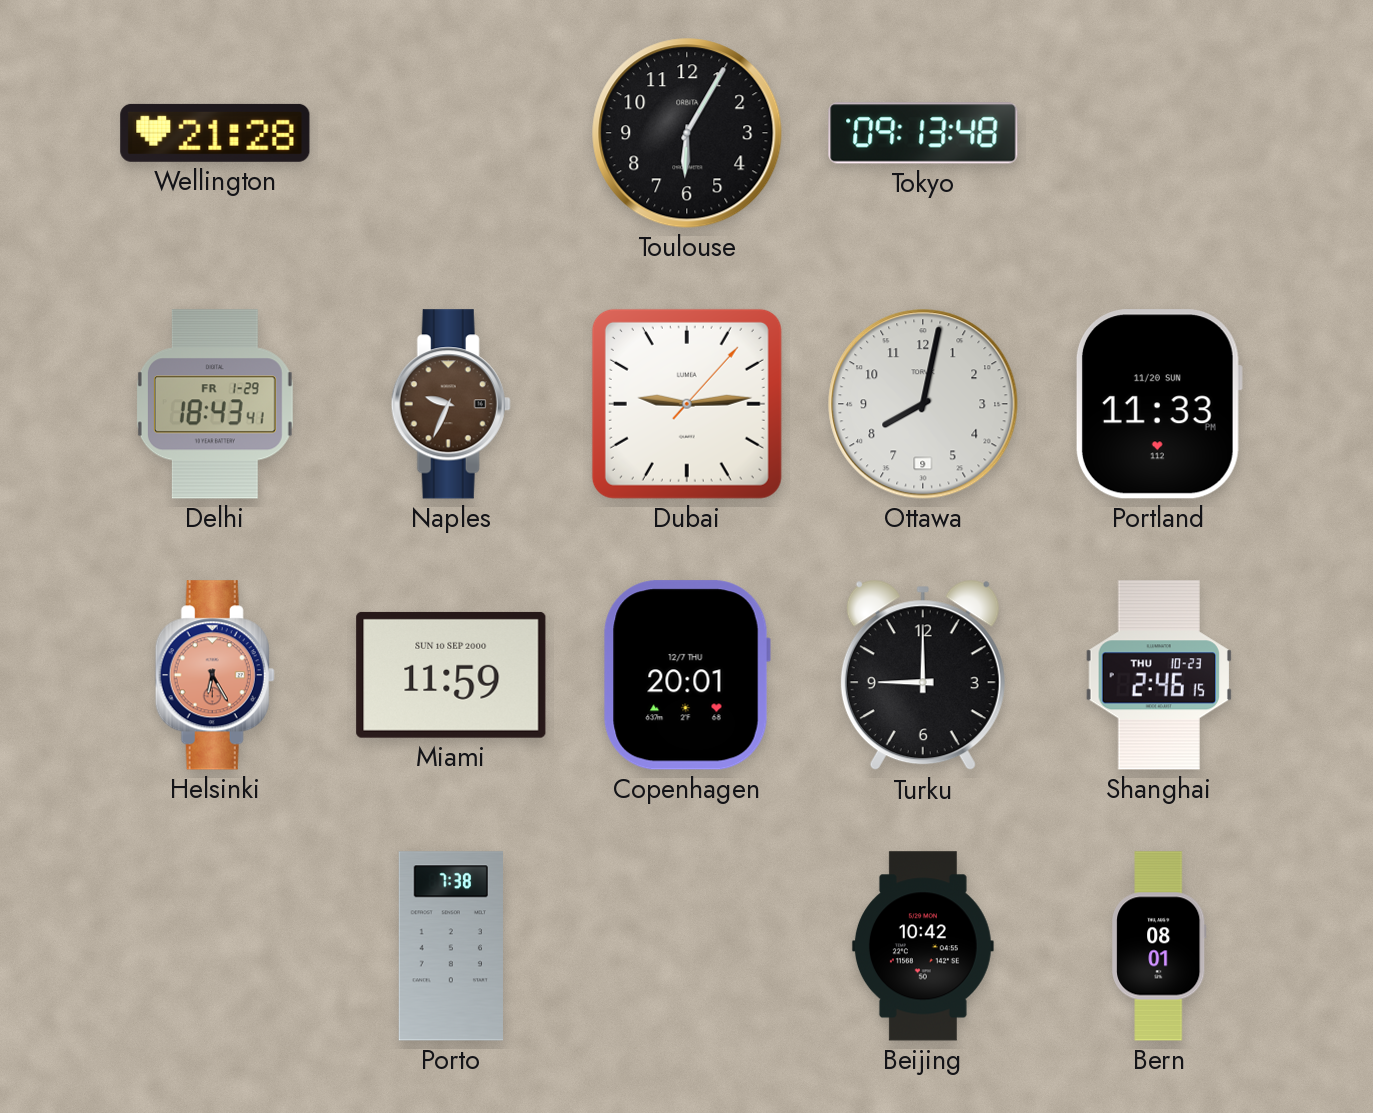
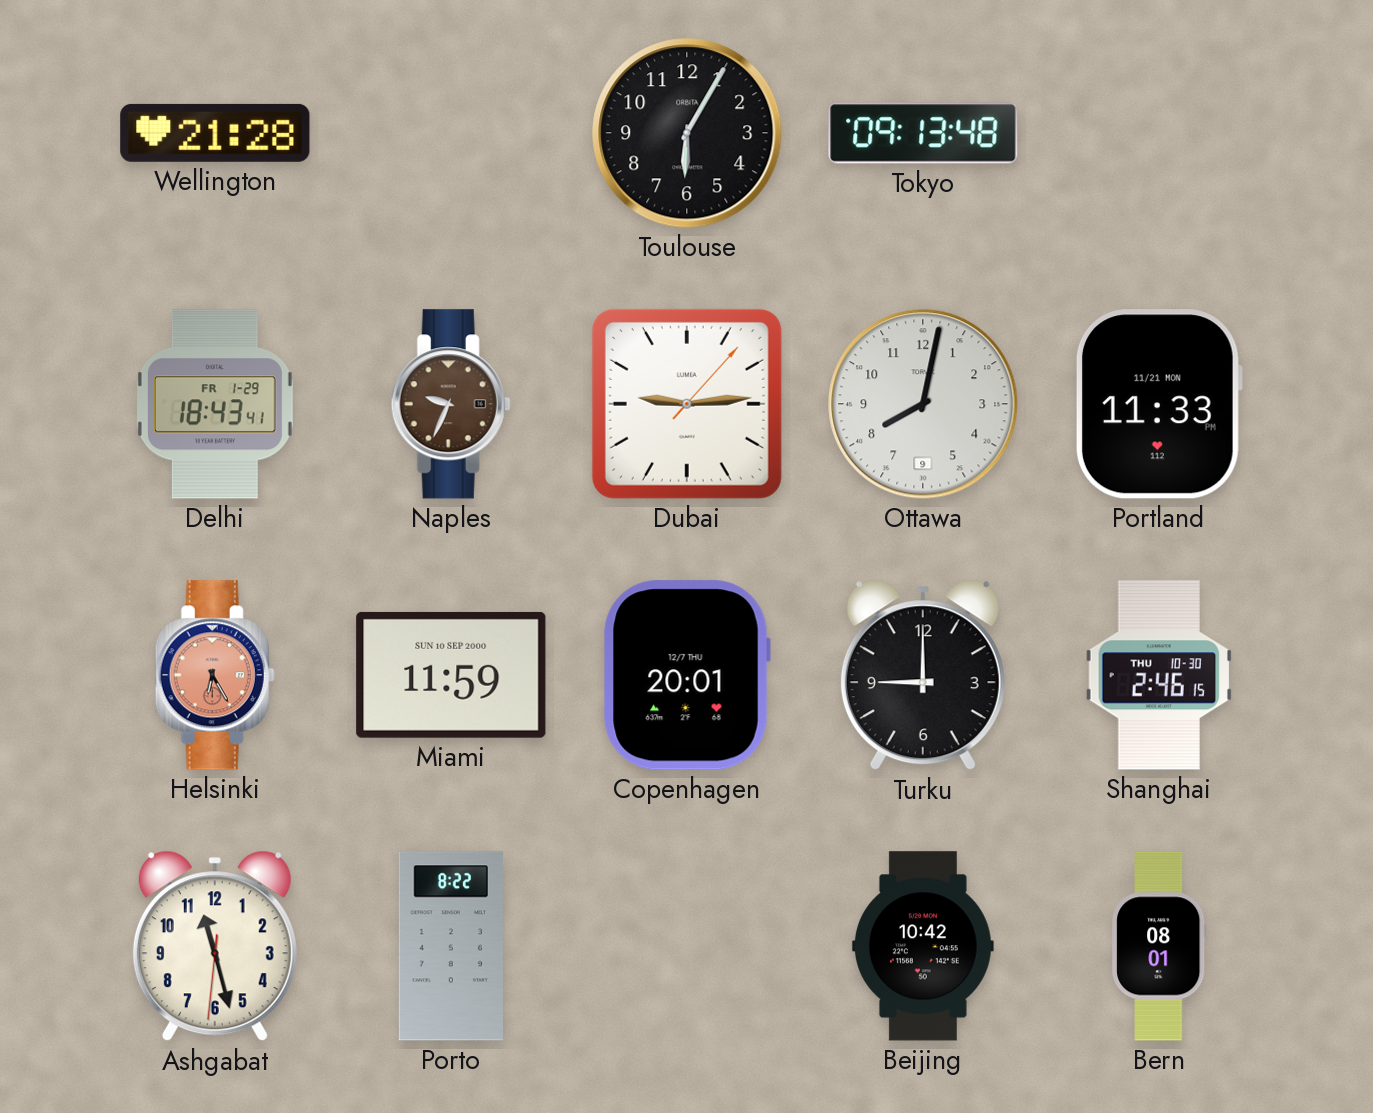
Portland date: 11/20 SUN -> 11/21 MON
Shanghai date: THU 10-23 -> THU 10-30
Ashgabat: none -> 11:27
Porto: 7:38 -> 8:22
